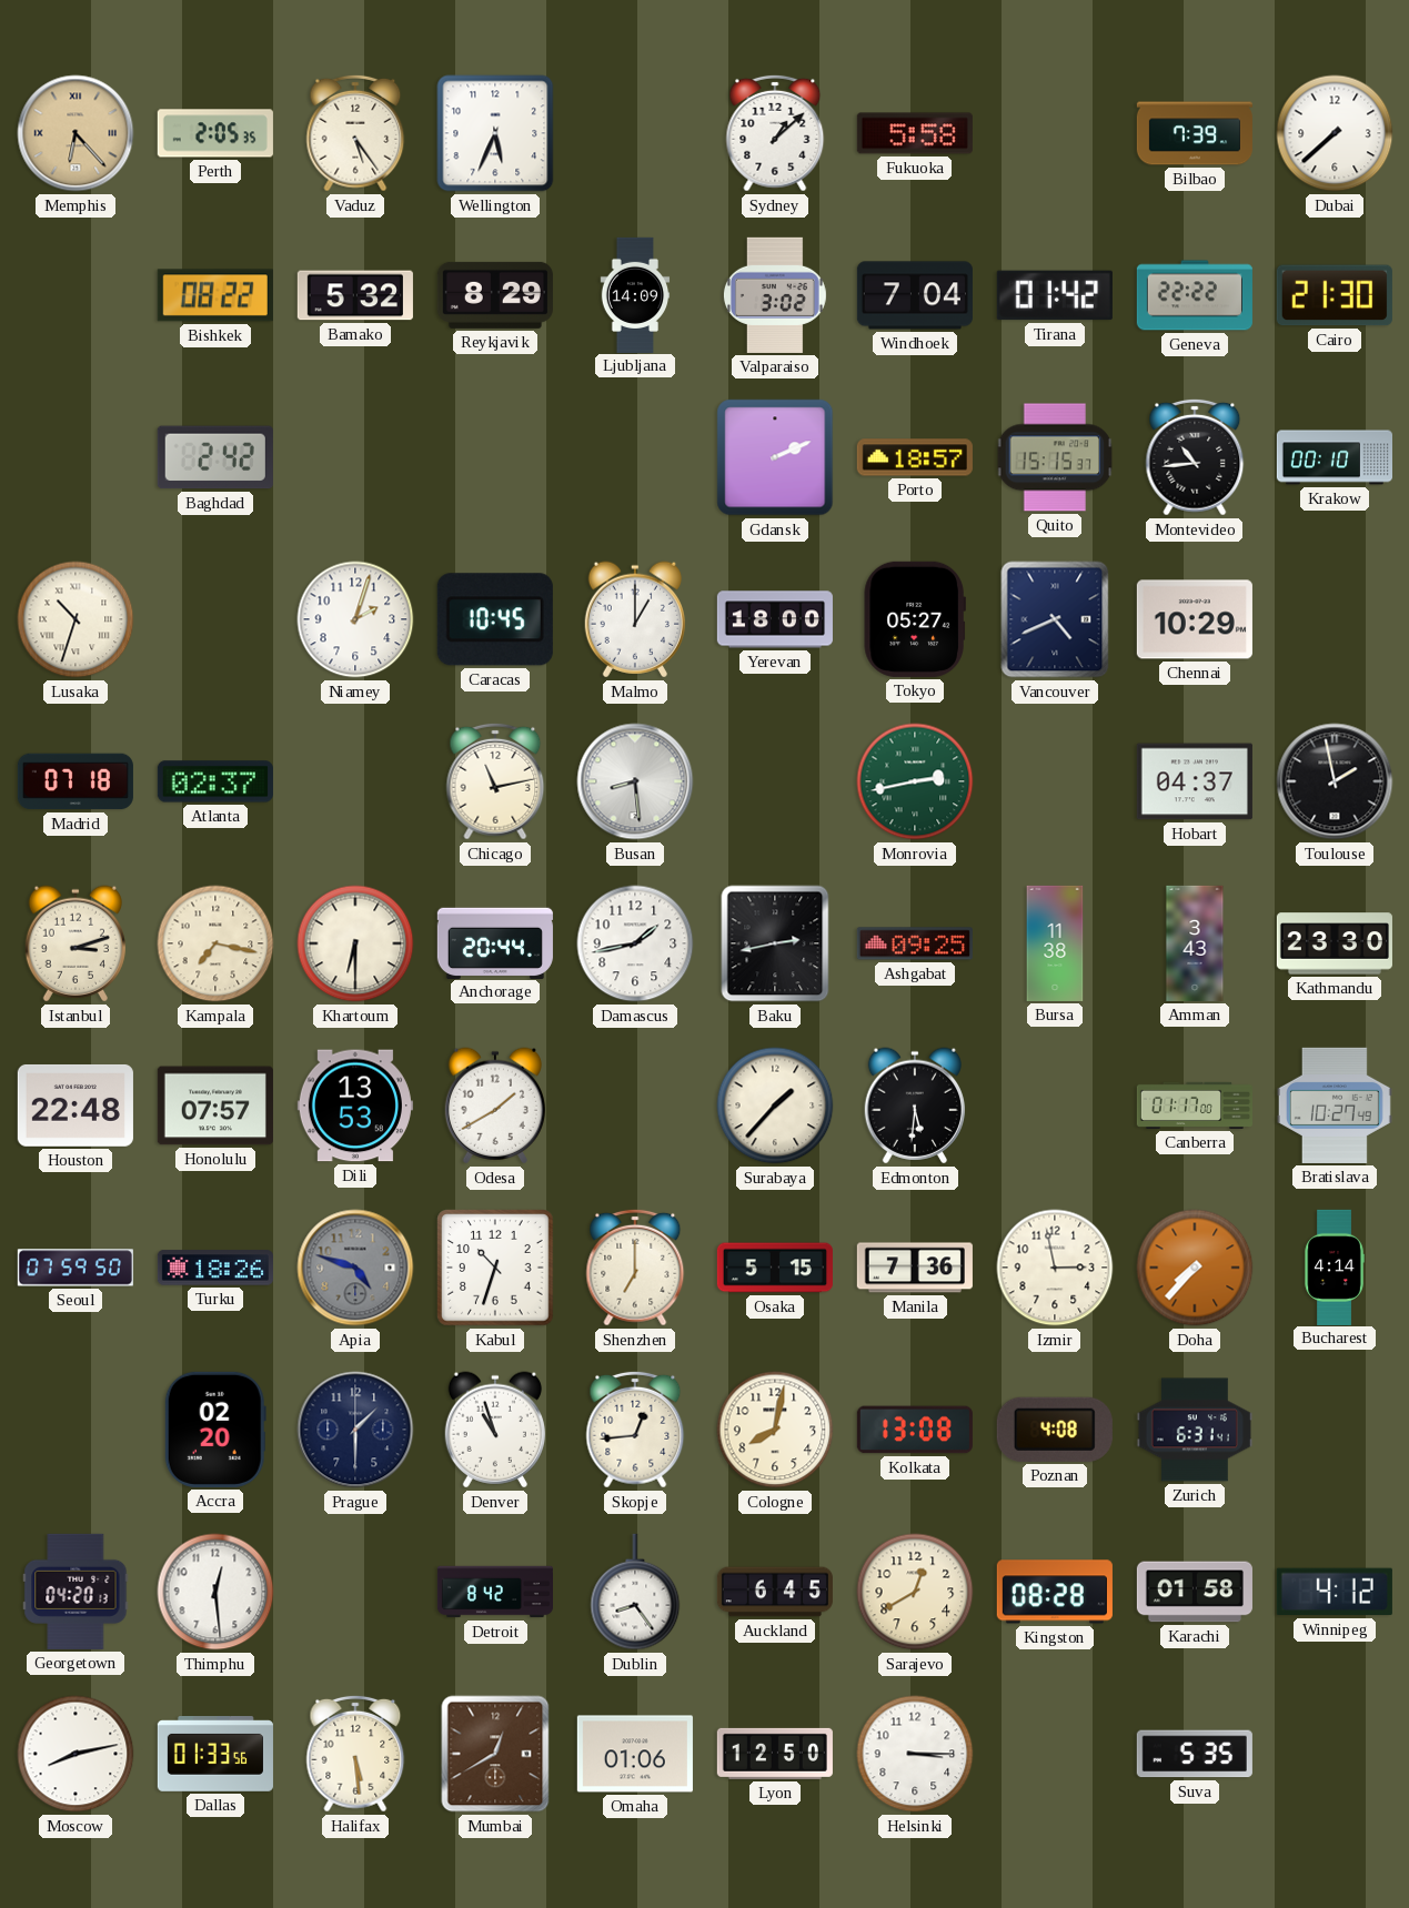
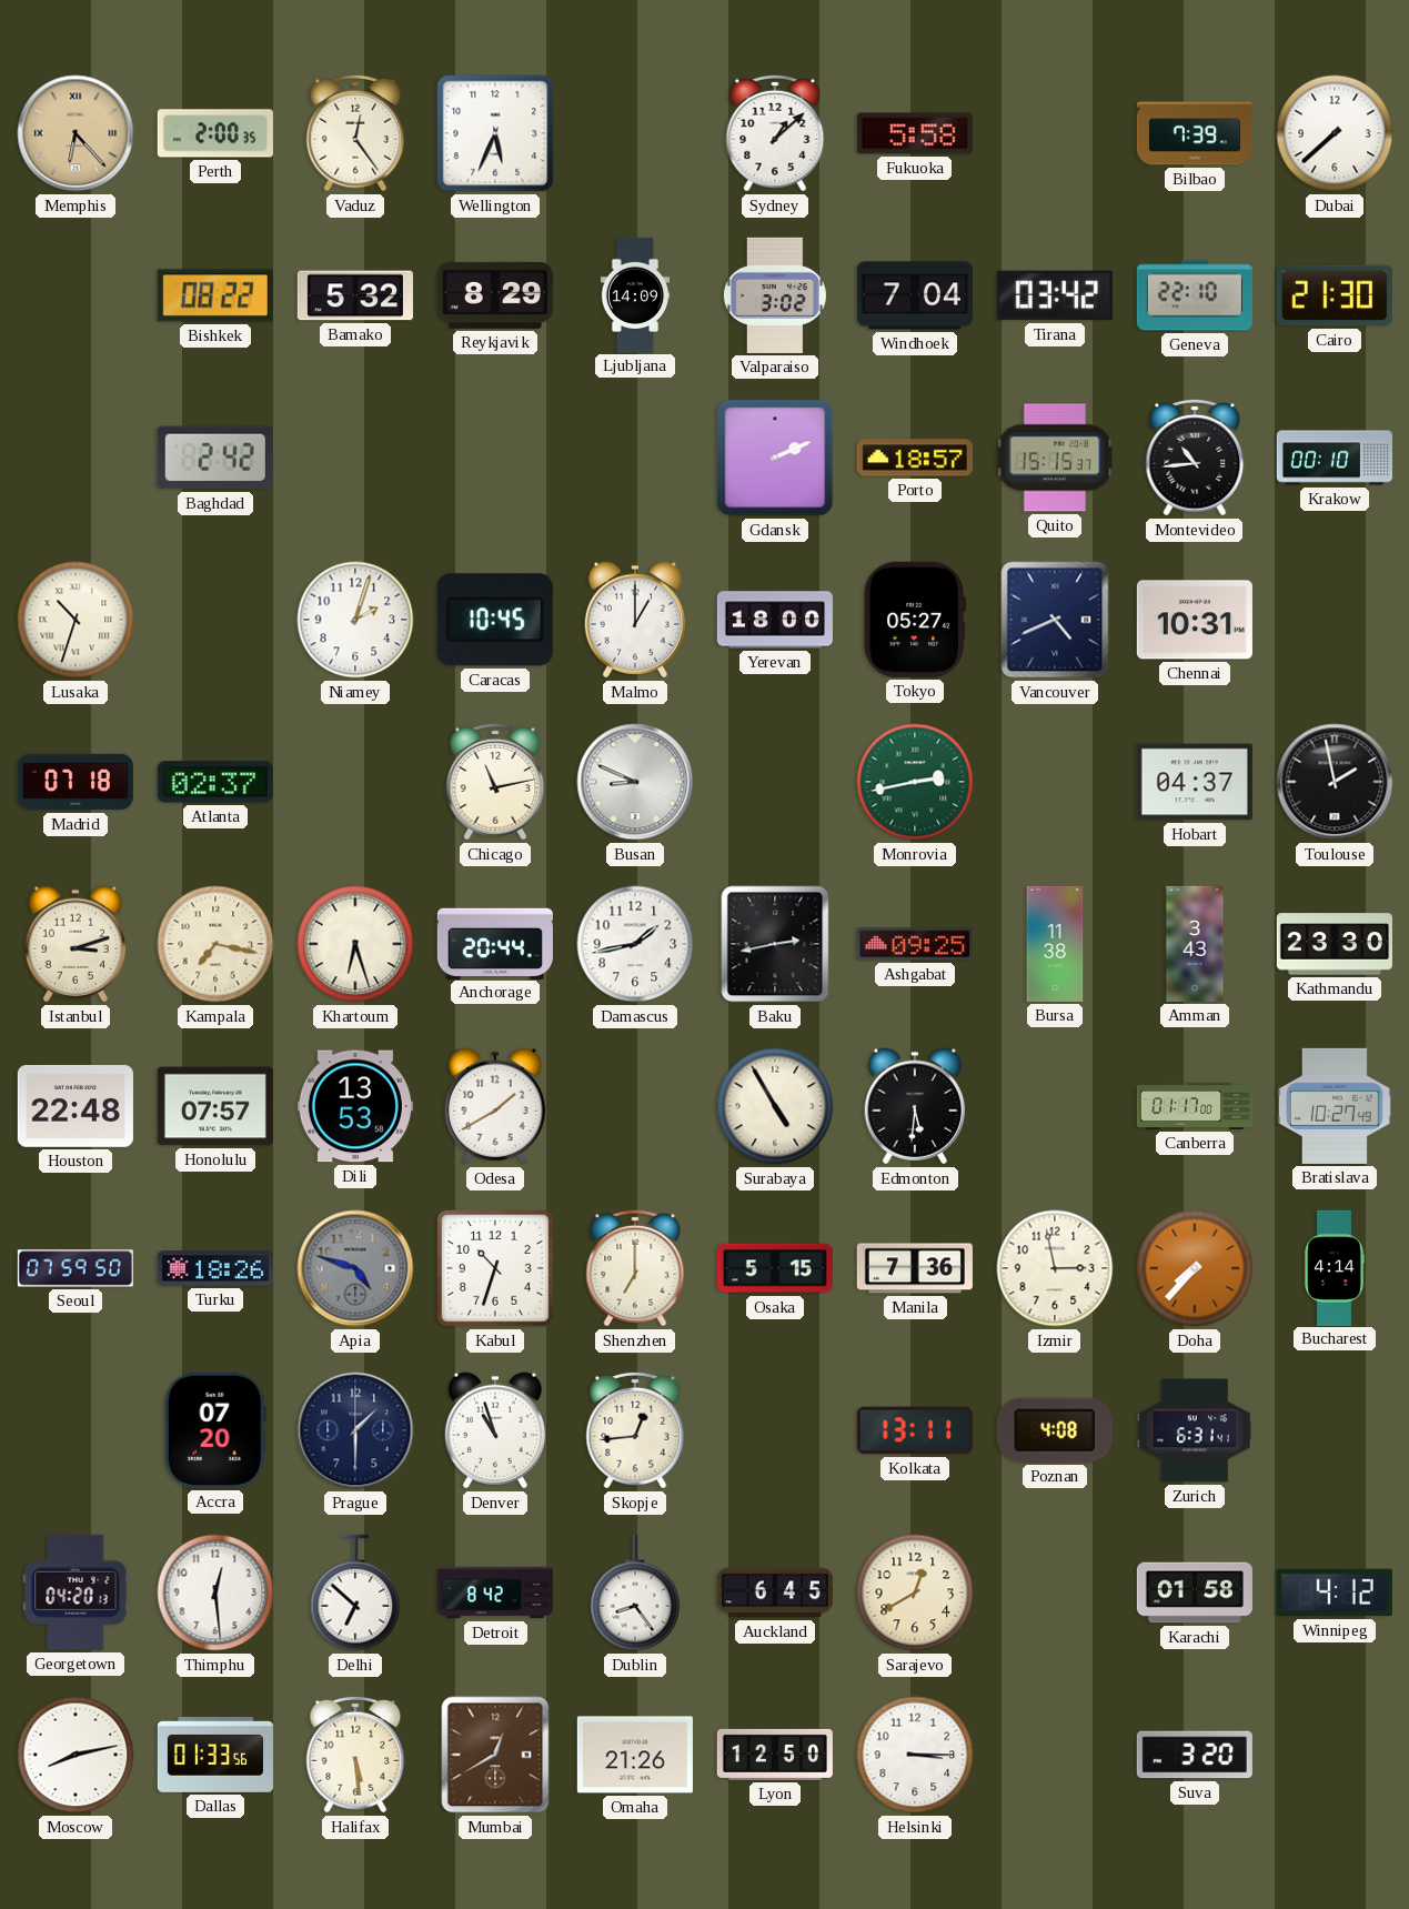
Perth: 2:05 -> 2:00
Vaduz: 5:24 -> 12:24
Tirana: 01:42 -> 03:42
Geneva: 22:22 -> 22:10
Chennai: 10:29 -> 10:31
Busan: 8:29 -> 8:49
Khartoum: 6:30 -> 6:27
Surabaya: 1:37 -> 4:55
Accra: 02:20 -> 07:20
Cologne: 8:02 -> none
Kolkata: 13:08 -> 13:11
Delhi: none -> 6:52
Kingston: 08:28 -> none
Omaha: 01:06 -> 21:26
Suva: 5:35 -> 3:20
